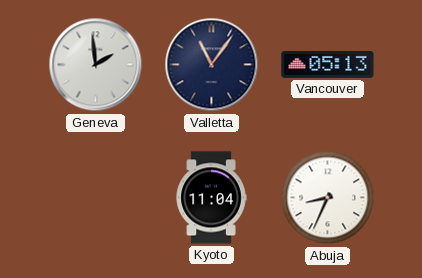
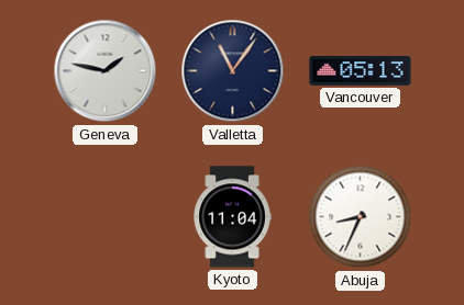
Geneva: 1:59 -> 1:47
